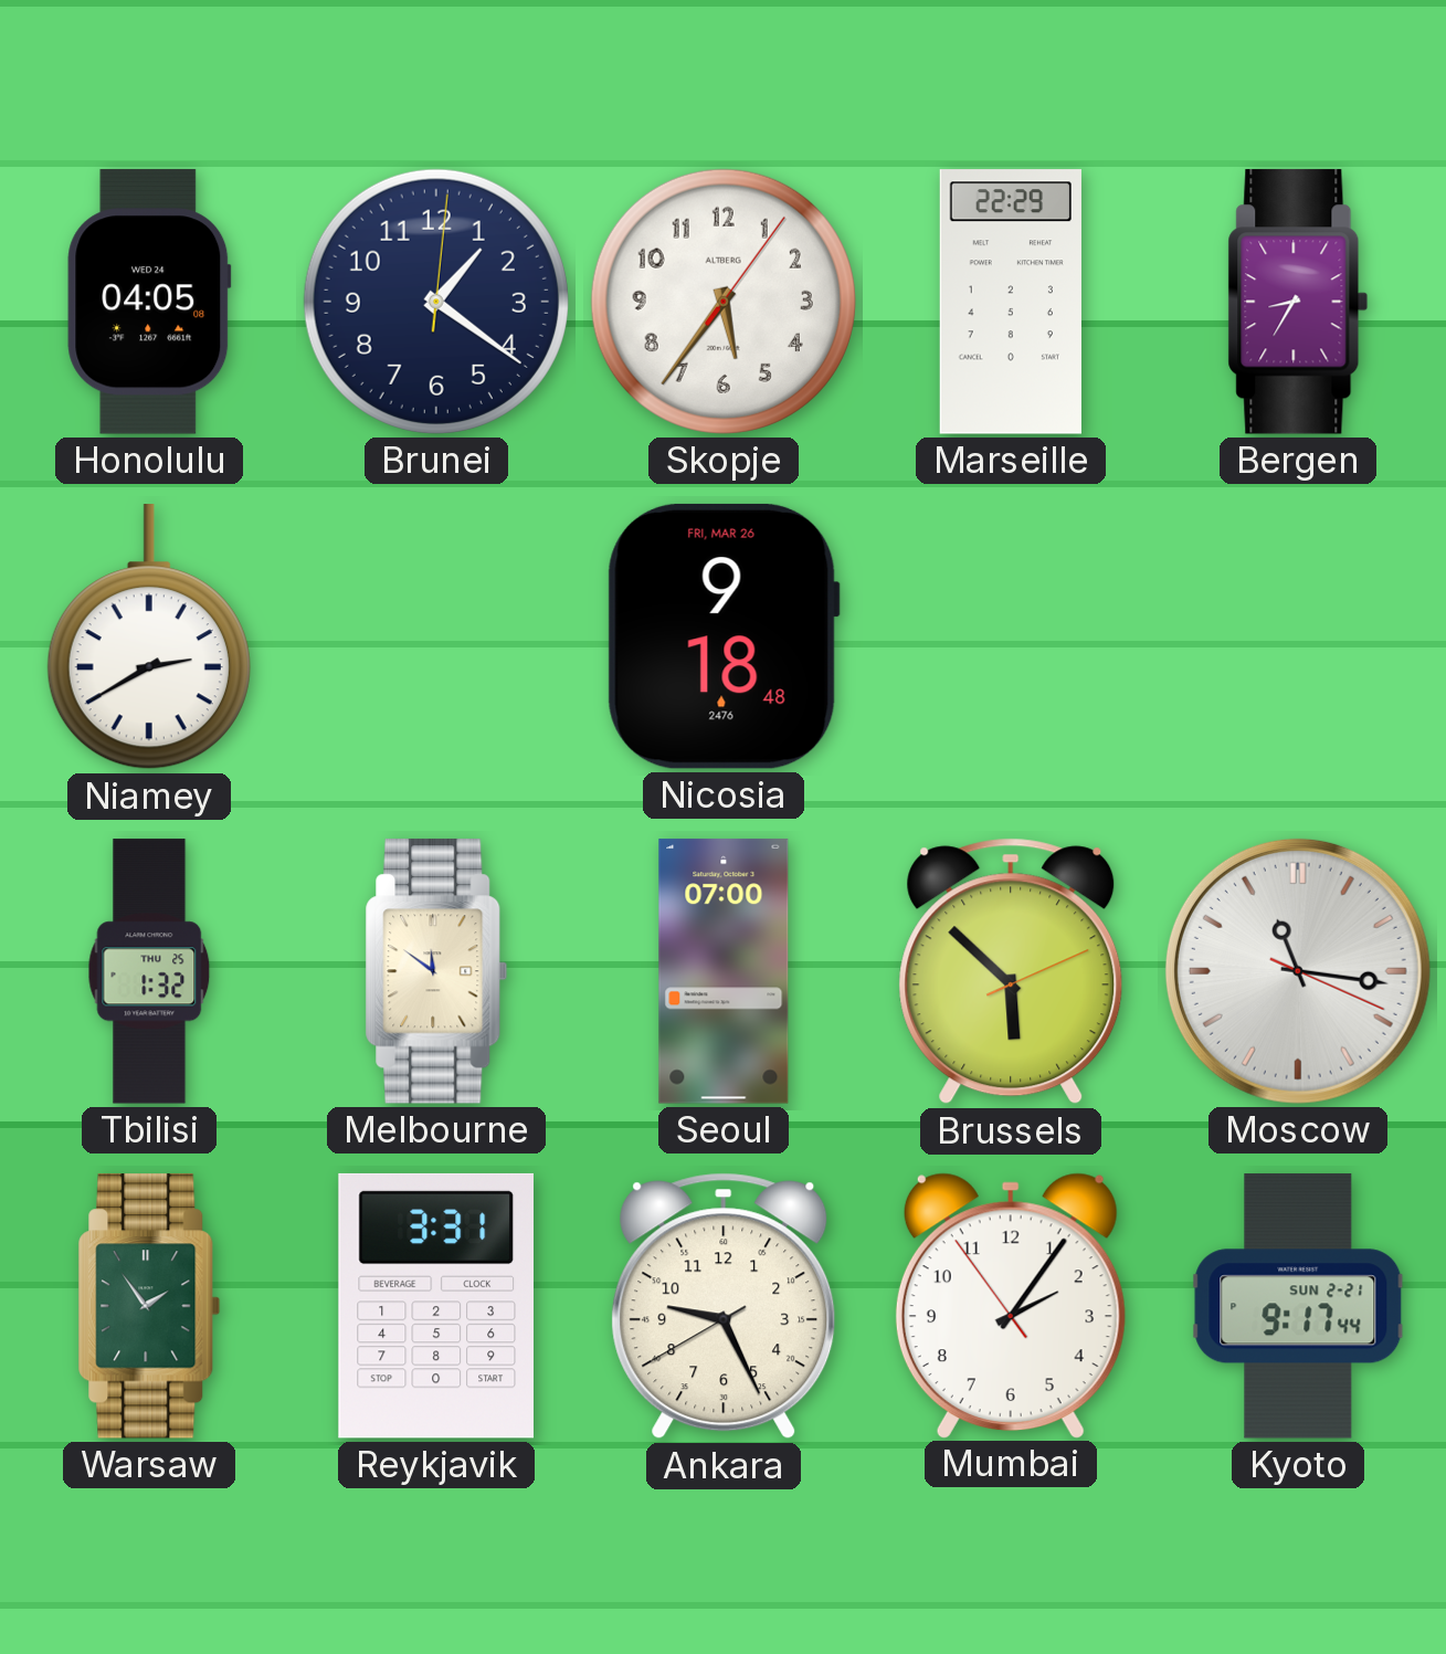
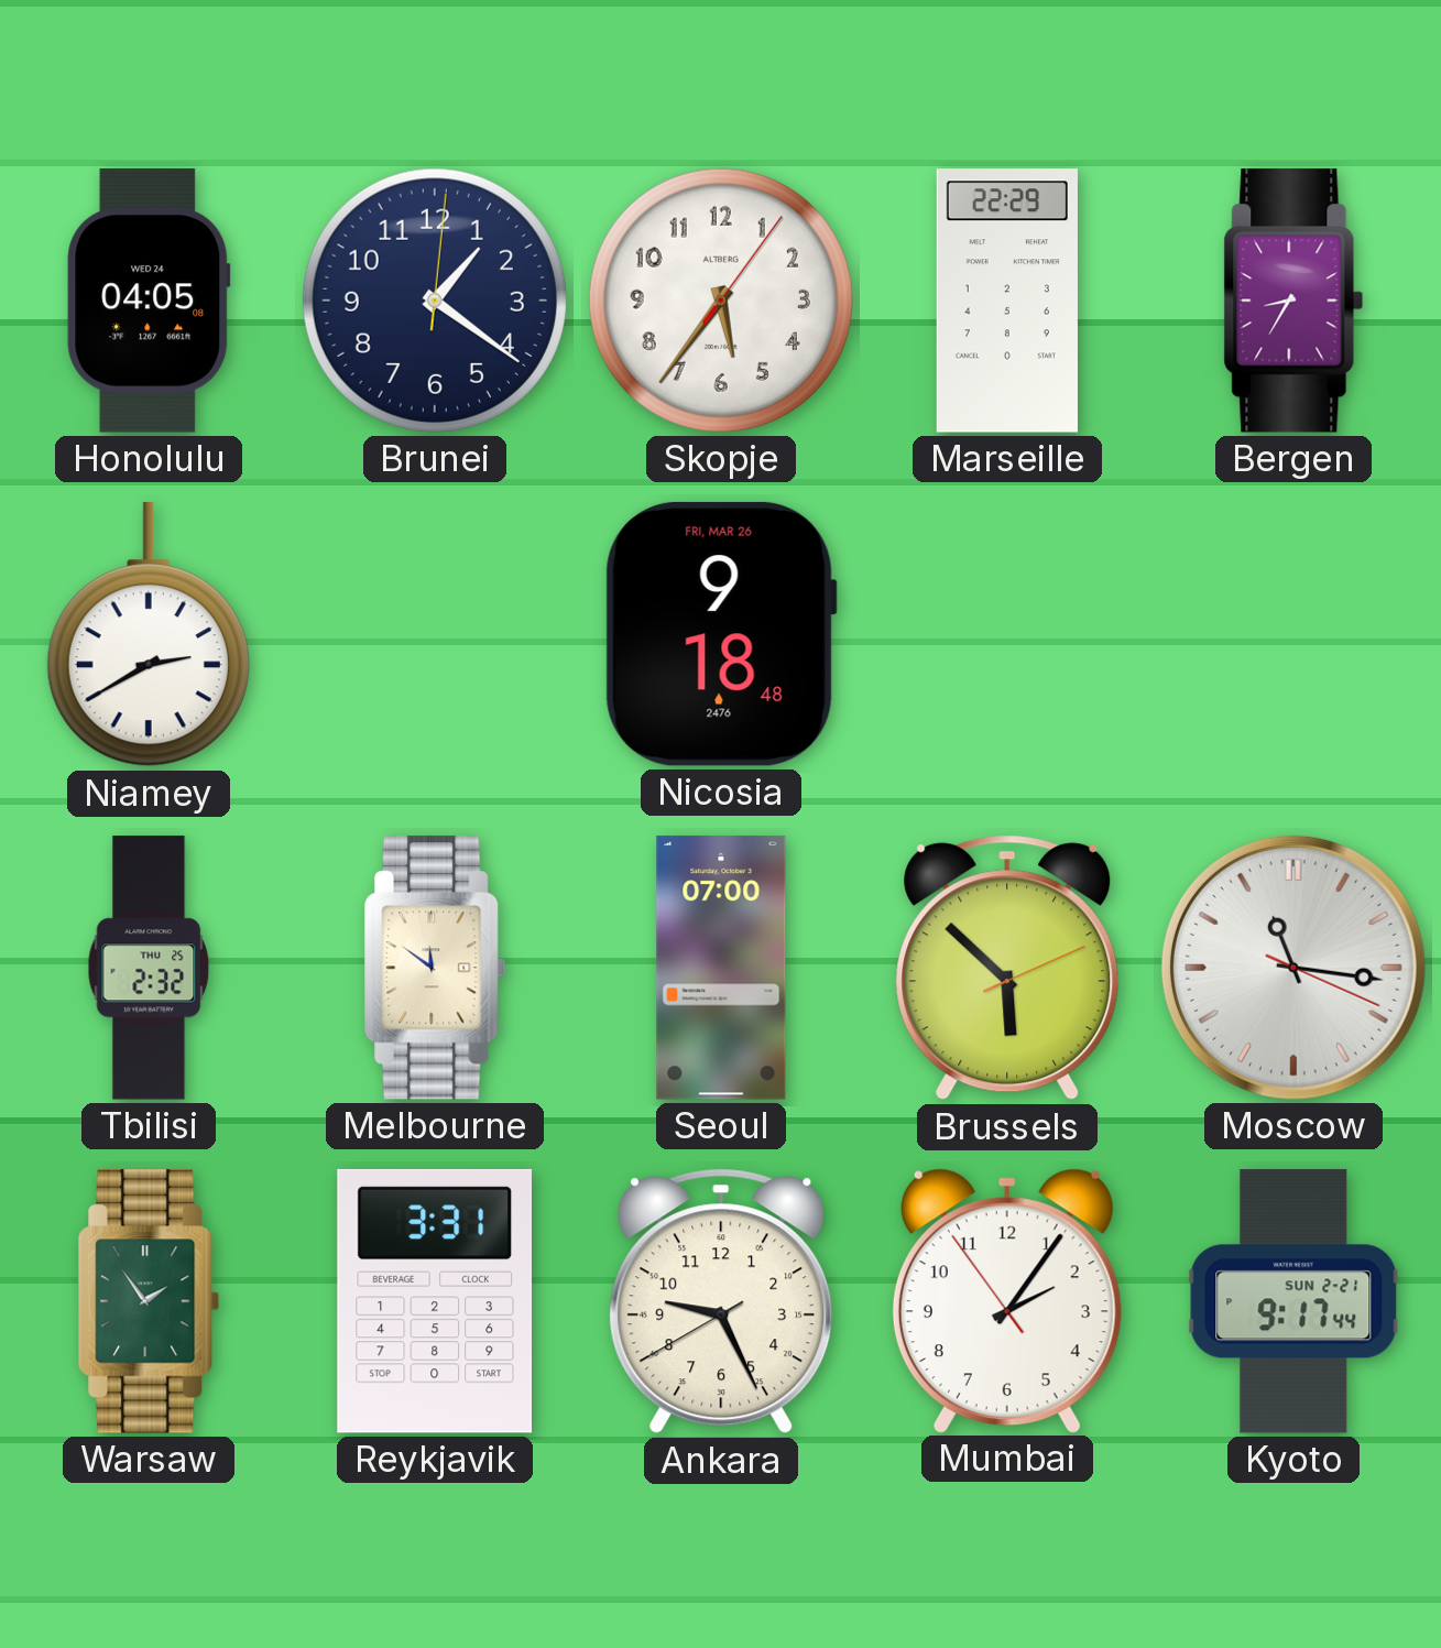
Tbilisi: 1:32 -> 2:32
